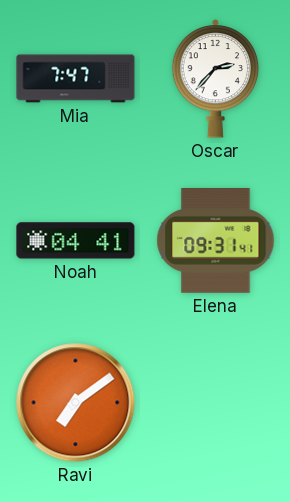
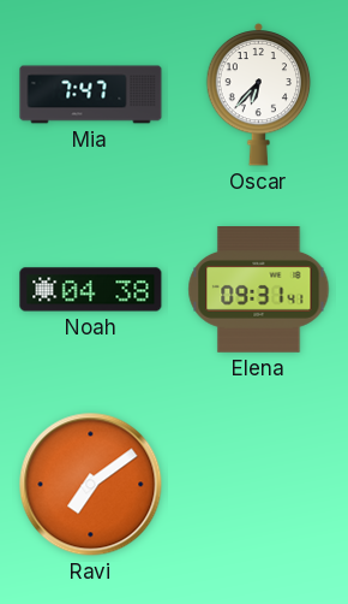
Oscar: 2:37 -> 6:37
Noah: 04:41 -> 04:38
